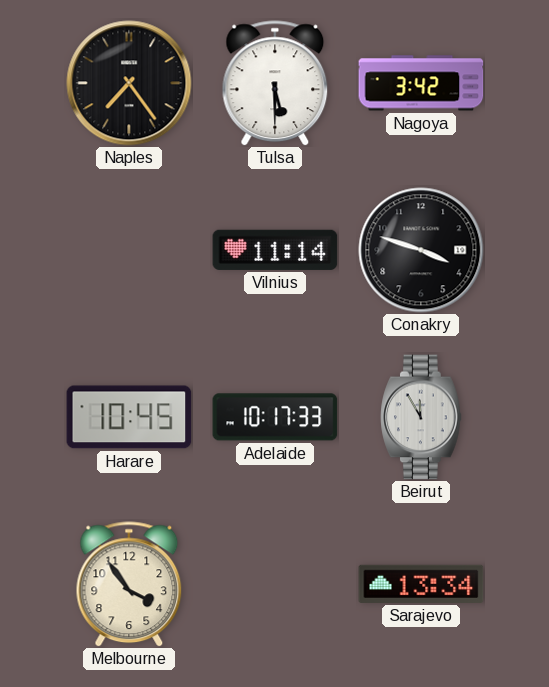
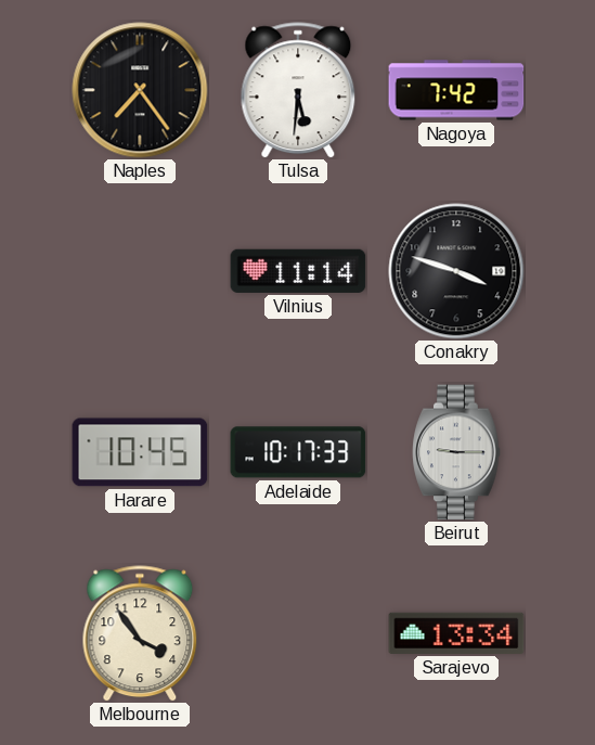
Tulsa: 5:30 -> 5:31
Nagoya: 3:42 -> 7:42
Beirut: 11:55 -> 9:15
